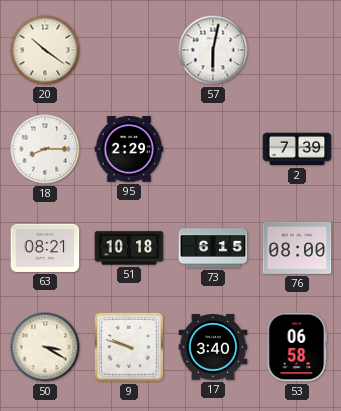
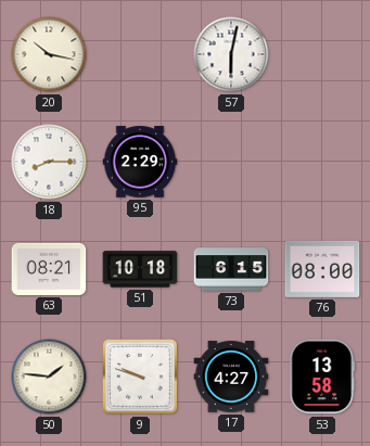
20: 10:21 -> 10:17
2: 7:39 -> none
50: 3:20 -> 1:46
17: 3:40 -> 4:27
53: 06:58 -> 13:58
